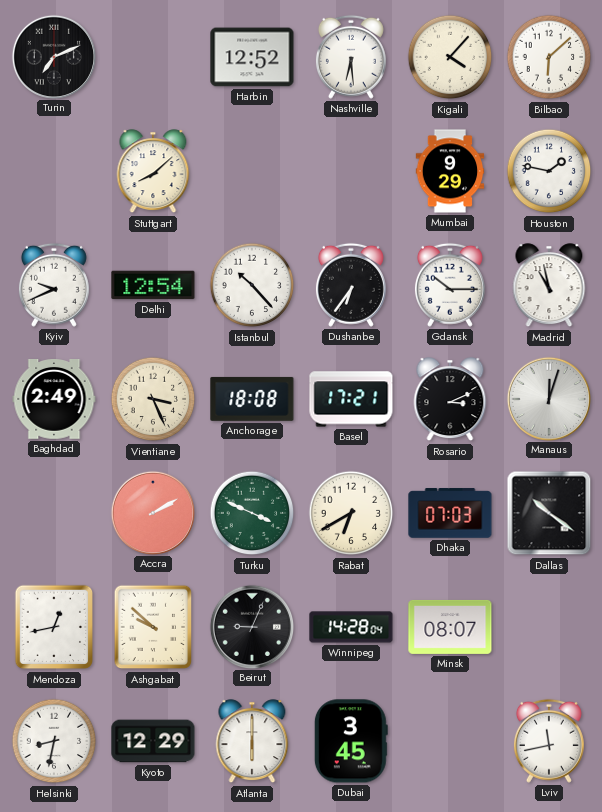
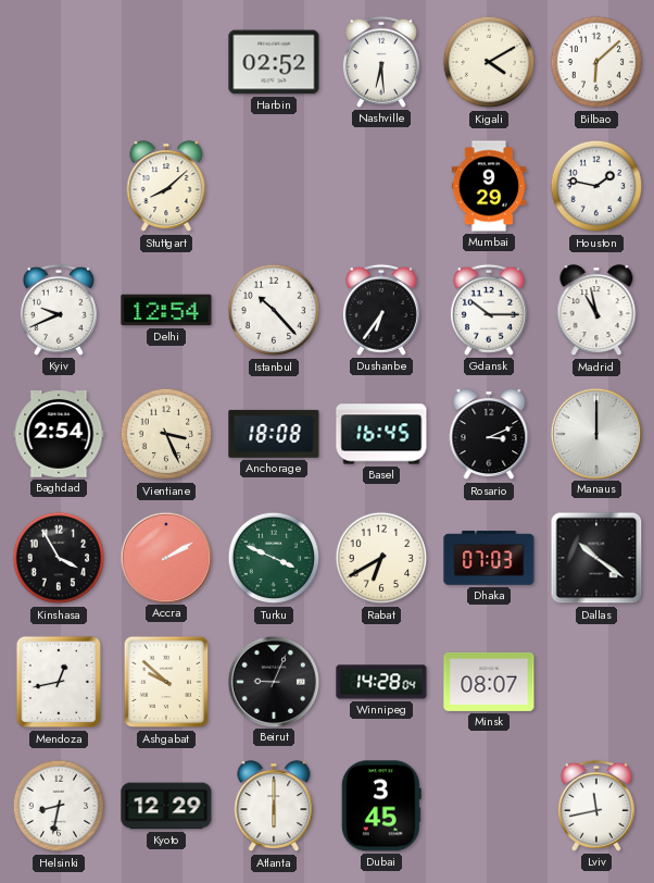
Turin: 7:11 -> none
Harbin: 12:52 -> 02:52
Kigali: 4:07 -> 4:10
Baghdad: 2:49 -> 2:54
Basel: 17:21 -> 16:45
Manaus: 12:03 -> 12:00
Kinshasa: none -> 3:55
